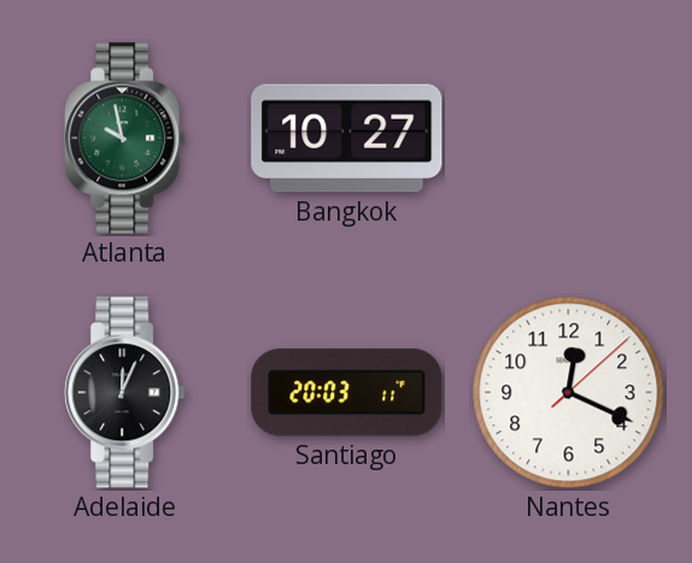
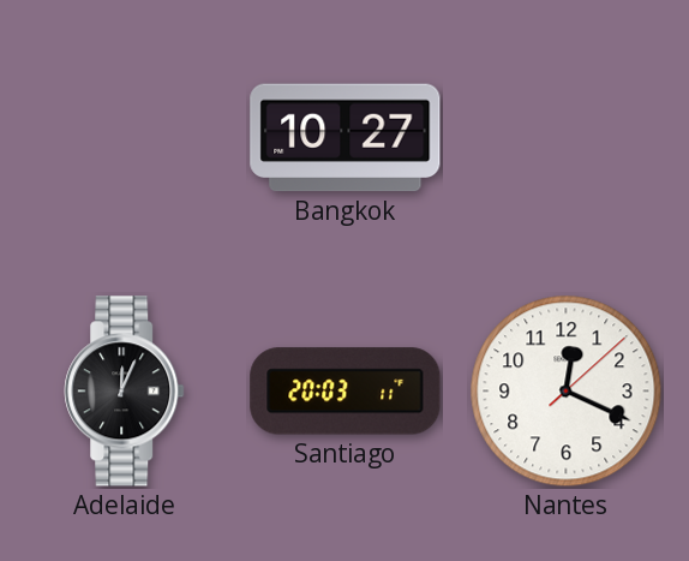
Atlanta: 9:58 -> none
